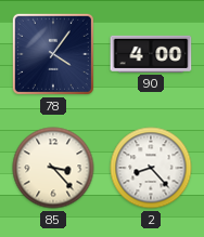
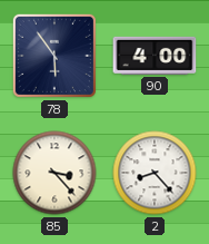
78: 4:06 -> 5:54
